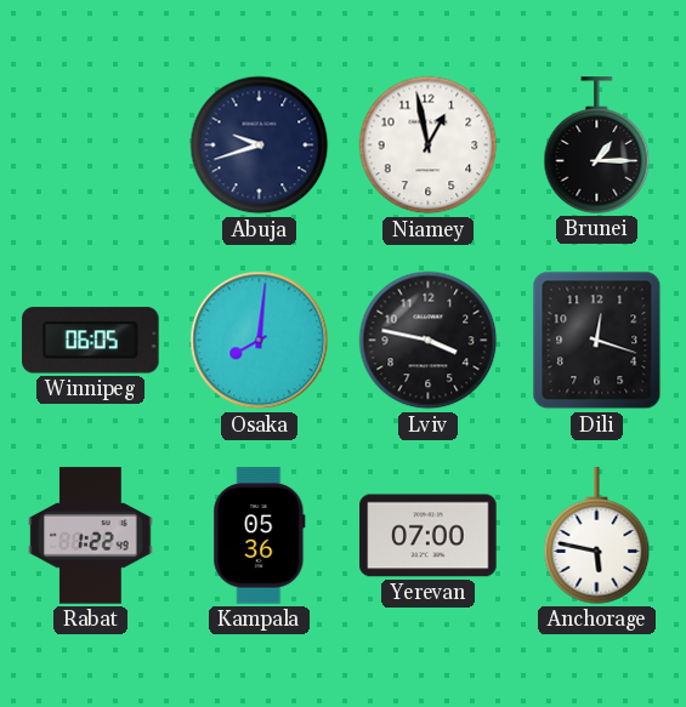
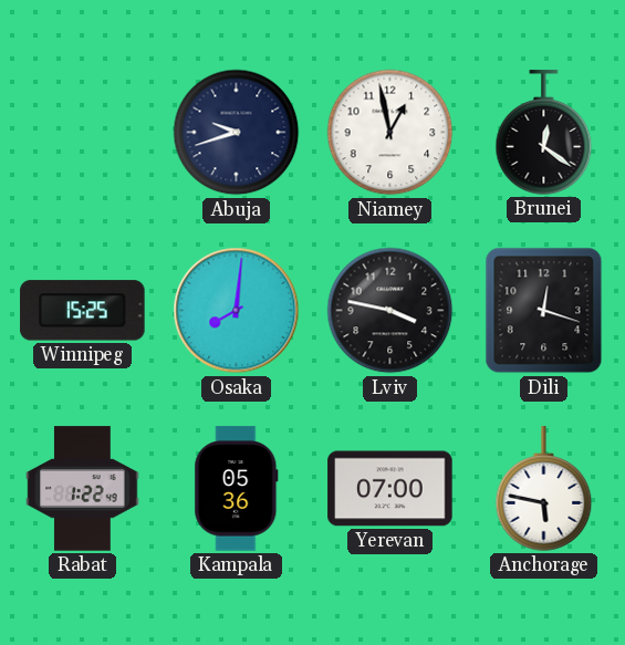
Brunei: 1:15 -> 12:21
Winnipeg: 06:05 -> 15:25
